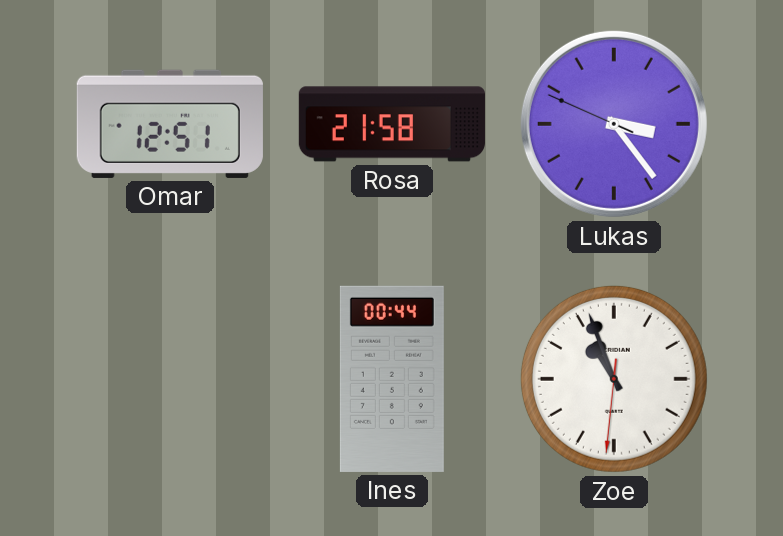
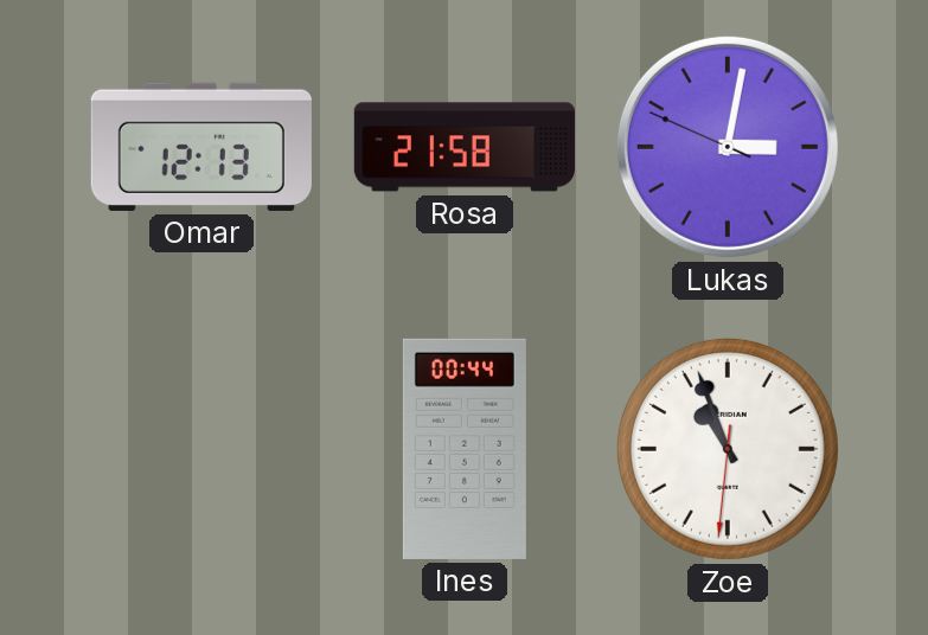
Omar: 12:51 -> 12:13
Lukas: 3:23 -> 3:01
